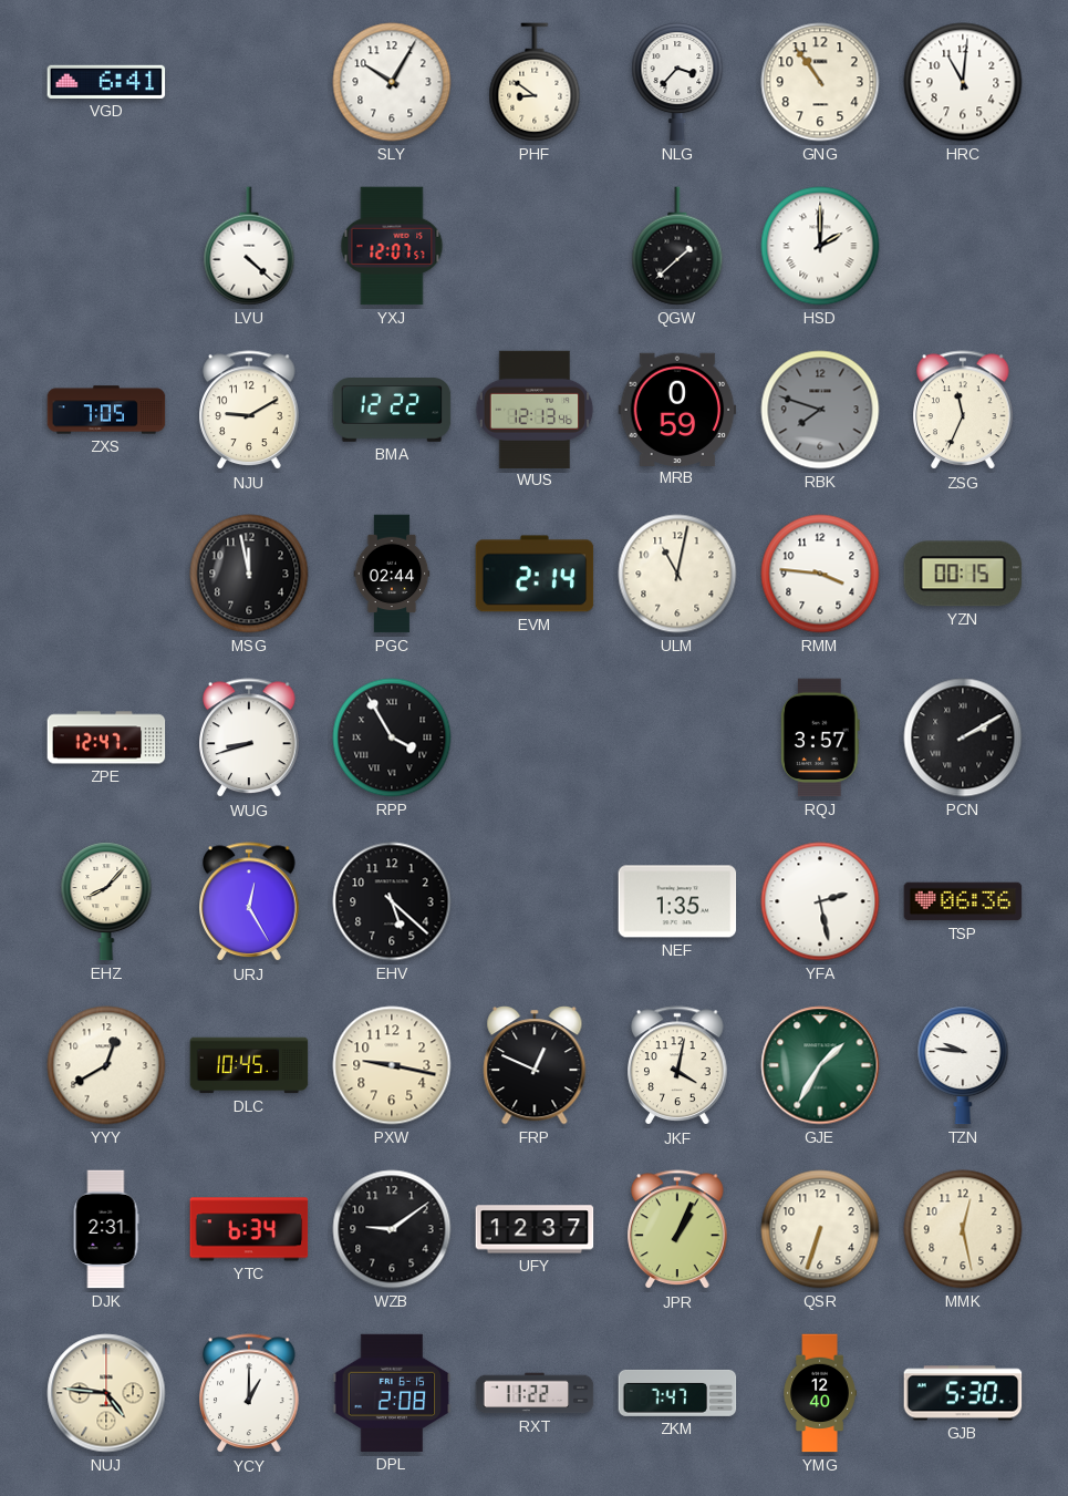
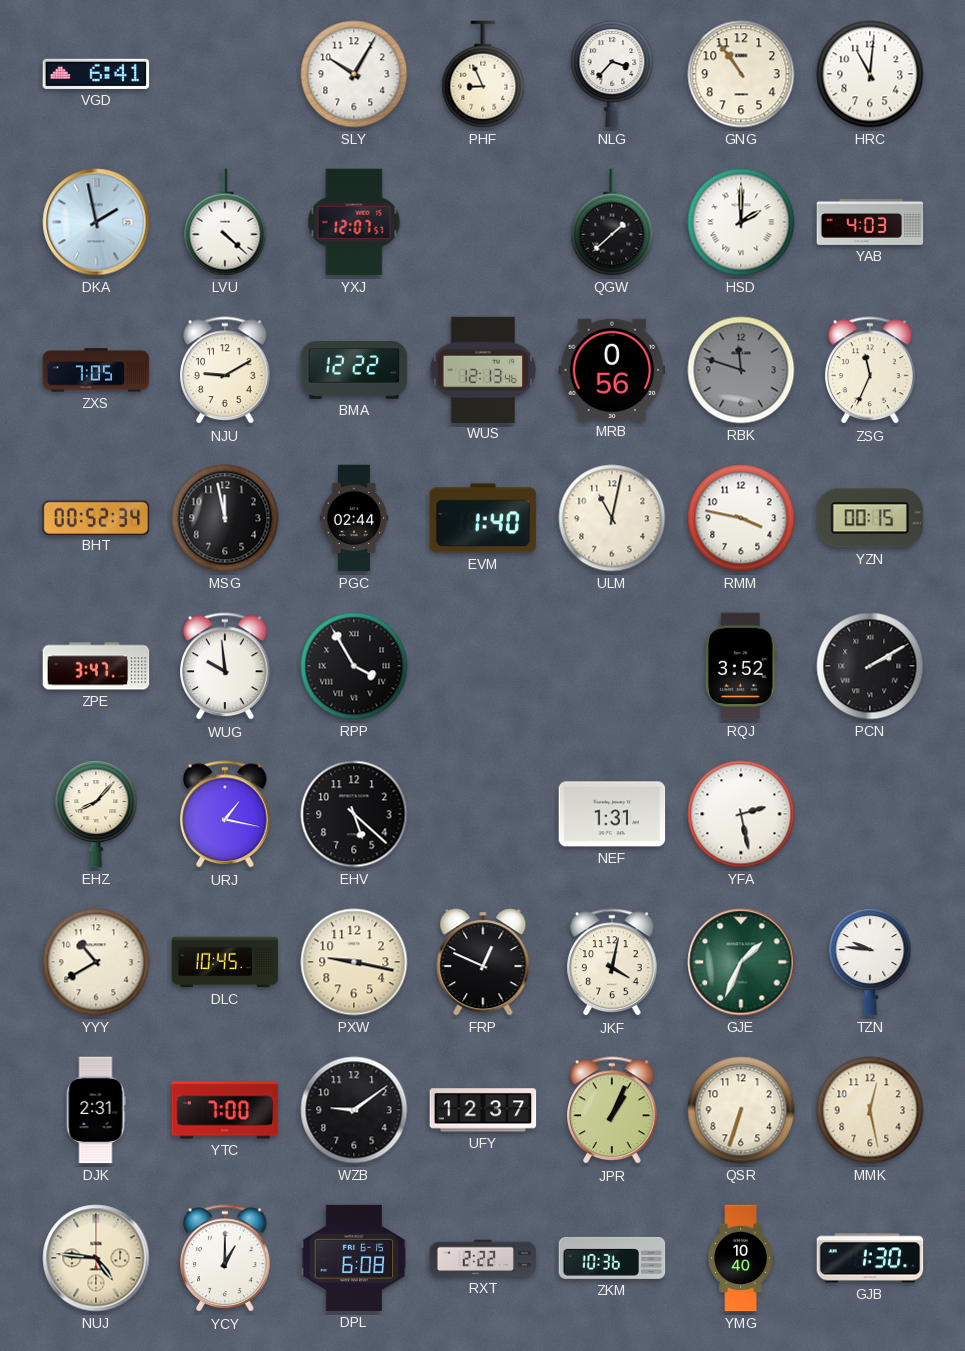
PHF: 8:51 -> 8:56
DKA: none -> 1:58
YAB: none -> 4:03
MRB: 0:59 -> 0:56
RBK: 7:48 -> 11:48
BHT: none -> 00:52
EVM: 2:14 -> 1:40
RMM: 3:46 -> 3:47
ZPE: 12:47 -> 3:47
WUG: 8:42 -> 9:59
RQJ: 3:57 -> 3:52
URJ: 12:25 -> 1:17
NEF: 1:35 -> 1:31
TSP: 06:36 -> none
YYY: 12:40 -> 10:40
GJE: 1:35 -> 1:34
YTC: 6:34 -> 7:00
DPL: 2:08 -> 6:08
RXT: 11:22 -> 2:22
ZKM: 7:47 -> 10:36
YMG: 12:40 -> 10:40
GJB: 5:30 -> 1:30
